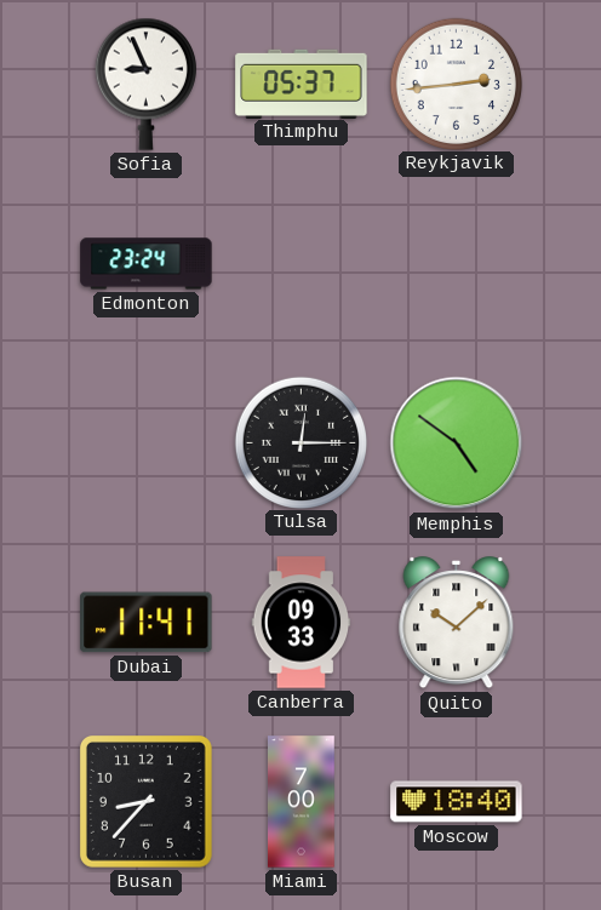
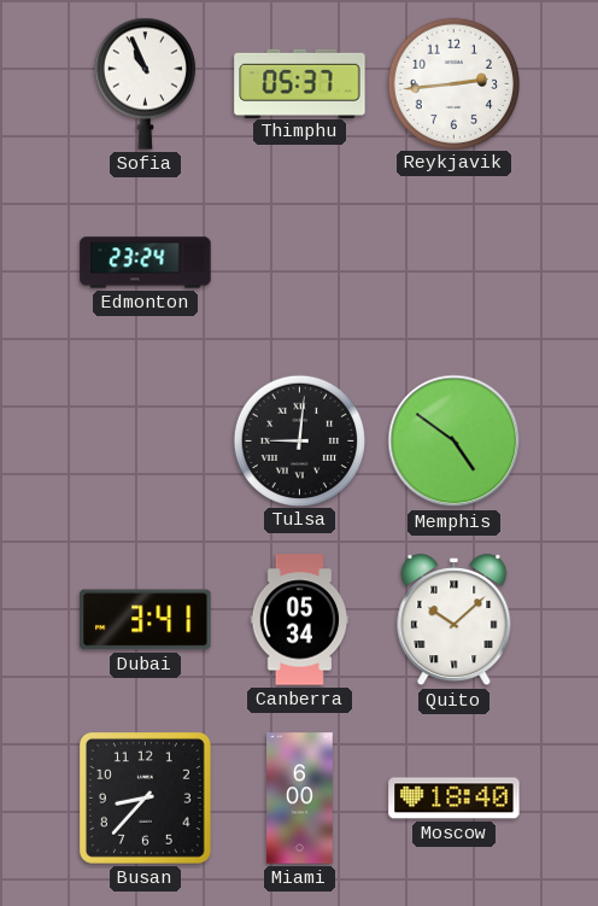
Sofia: 8:56 -> 10:56
Tulsa: 12:15 -> 9:01
Dubai: 11:41 -> 3:41
Canberra: 09:33 -> 05:34
Miami: 7:00 -> 6:00
